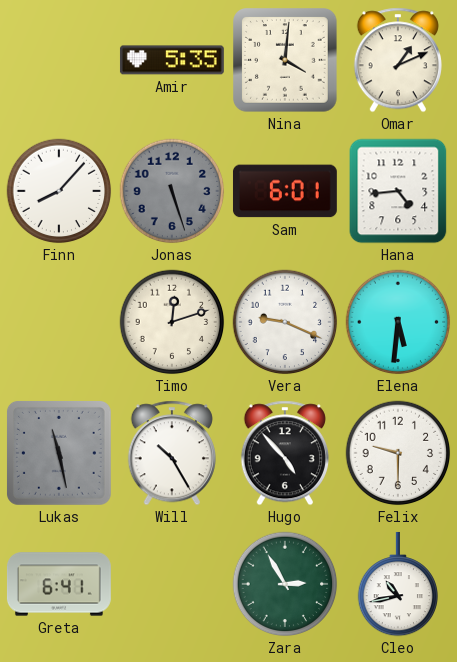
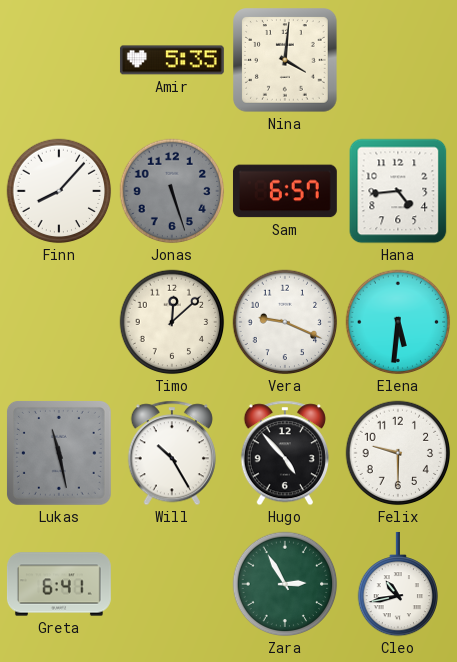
Omar: 1:11 -> none
Sam: 6:01 -> 6:57
Timo: 12:12 -> 12:08
